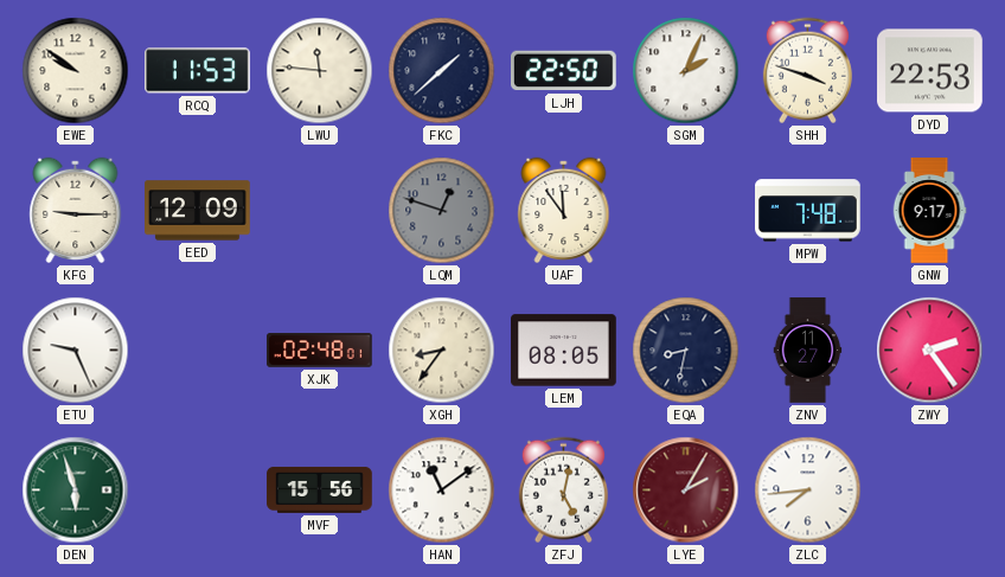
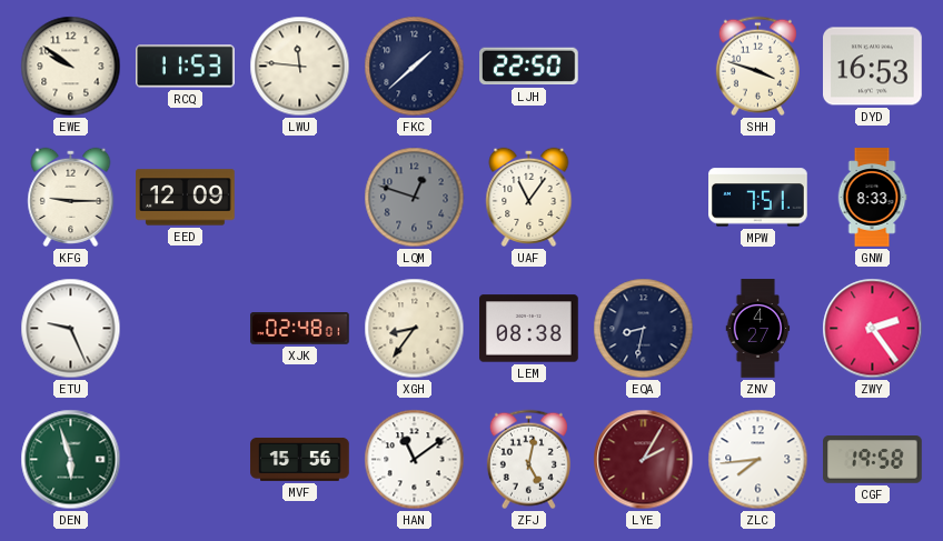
SGM: 2:04 -> none
DYD: 22:53 -> 16:53
UAF: 11:54 -> 11:06
MPW: 7:48 -> 7:51
GNW: 9:17 -> 8:33
LEM: 08:05 -> 08:38
ZNV: 11:27 -> 4:27
CGF: none -> 19:58
